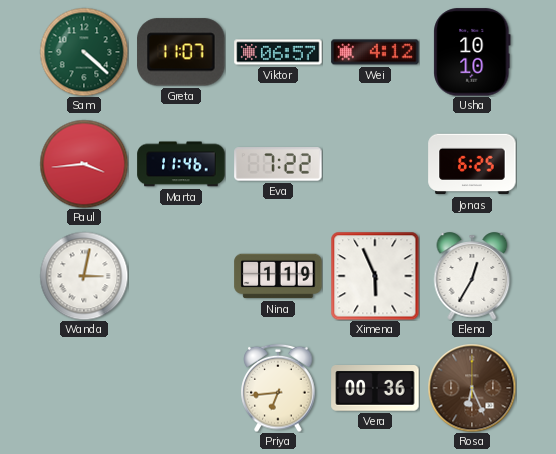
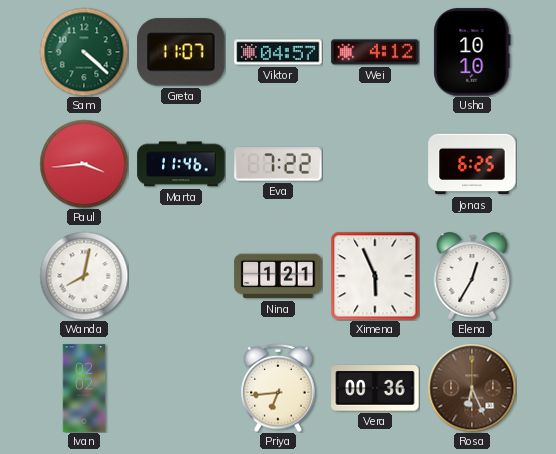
Viktor: 06:57 -> 04:57
Wanda: 3:02 -> 8:02
Nina: 1:19 -> 1:21
Ivan: none -> 02:02
